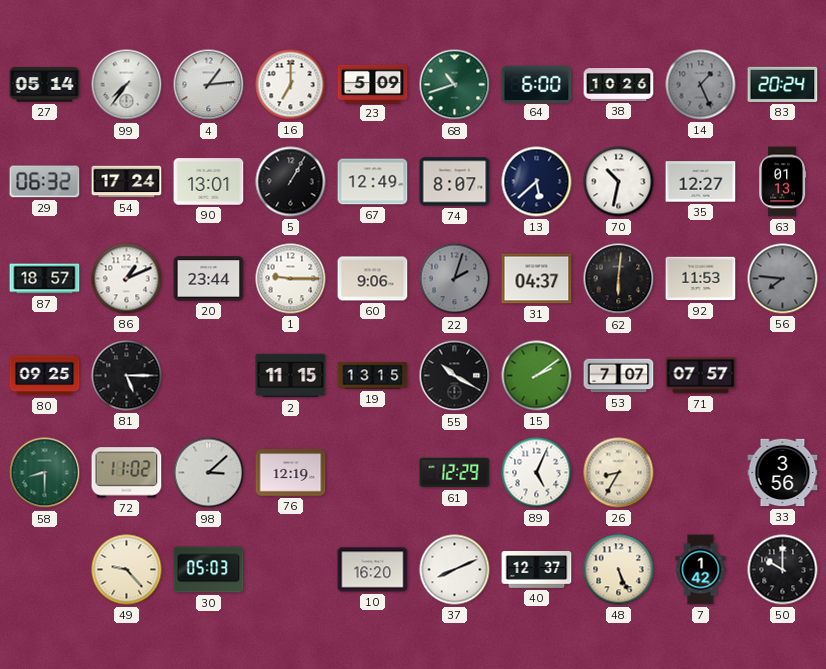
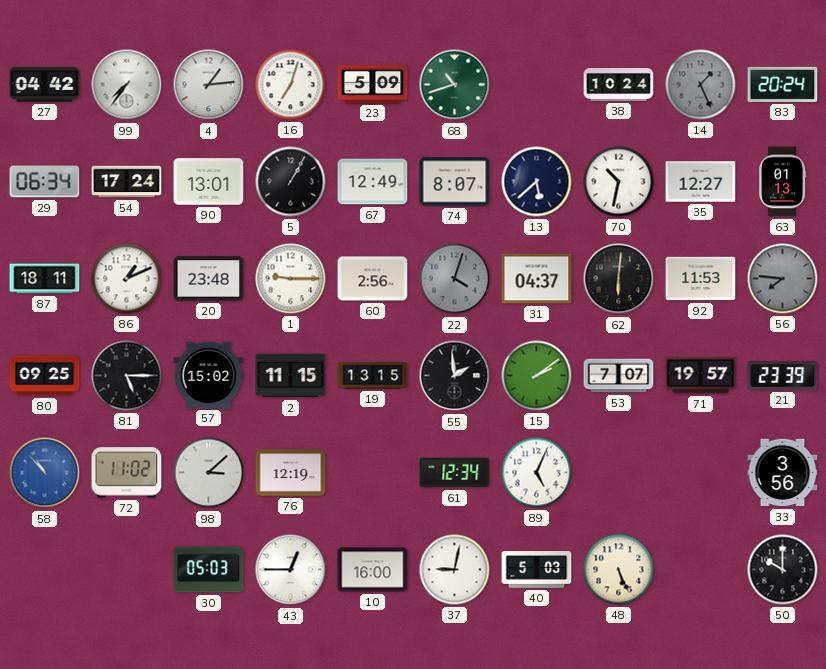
27: 05:14 -> 04:42
16: 7:00 -> 7:03
64: 6:00 -> none
38: 10:26 -> 10:24
29: 06:32 -> 06:34
87: 18:57 -> 18:11
20: 23:44 -> 23:48
60: 9:06 -> 2:56
22: 2:03 -> 4:03
57: none -> 15:02
55: 10:20 -> 1:59
71: 07:57 -> 19:57
21: none -> 23:39
58: 8:30 -> 10:53
58 dial: green -> blue
61: 12:29 -> 12:34
26: 8:35 -> none
49: 9:23 -> none
43: none -> 12:45
10: 16:20 -> 16:00
37: 8:11 -> 9:02
40: 12:37 -> 5:03
7: 1:42 -> none
